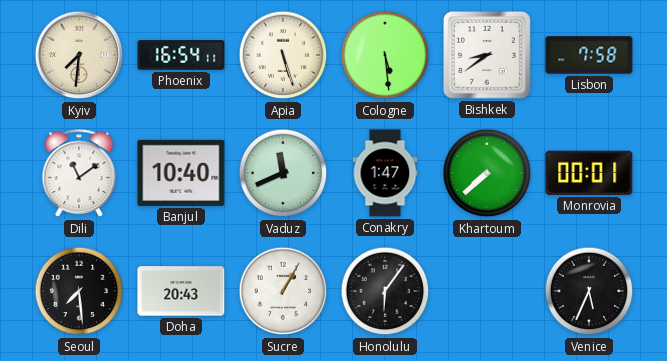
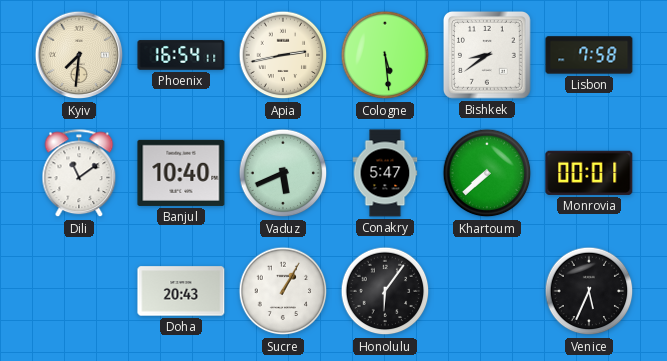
Apia: 5:27 -> 2:43
Vaduz: 11:41 -> 5:41
Conakry: 1:47 -> 5:47
Seoul: 7:29 -> none
